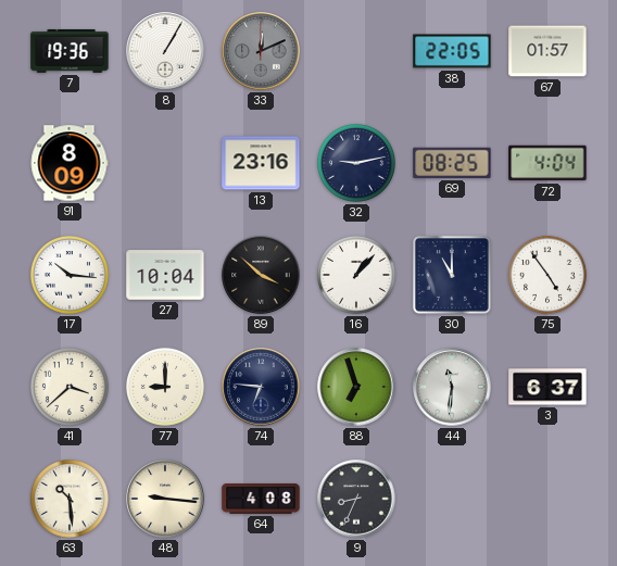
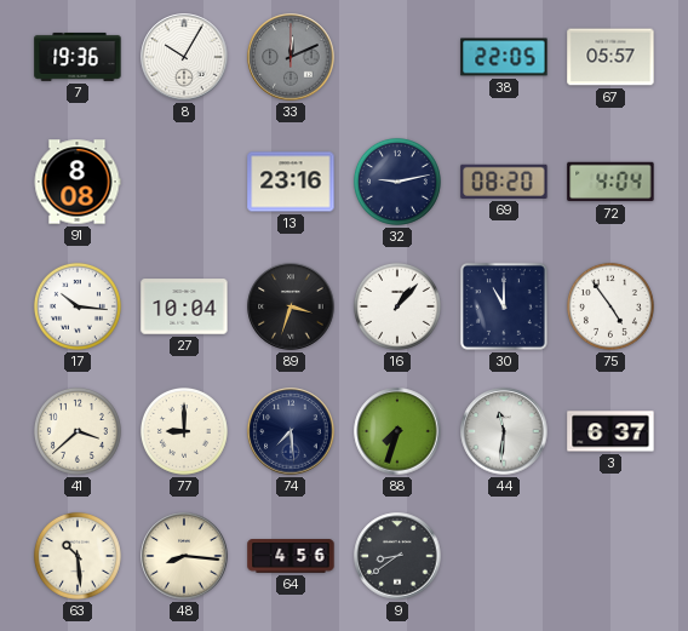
8: 1:05 -> 10:05
67: 01:57 -> 05:57
91: 8:09 -> 8:08
69: 08:25 -> 08:20
89: 3:52 -> 3:33
74: 6:46 -> 7:29
88: 6:57 -> 7:33
48: 9:16 -> 8:16
64: 4:08 -> 4:56
9: 8:34 -> 8:39
